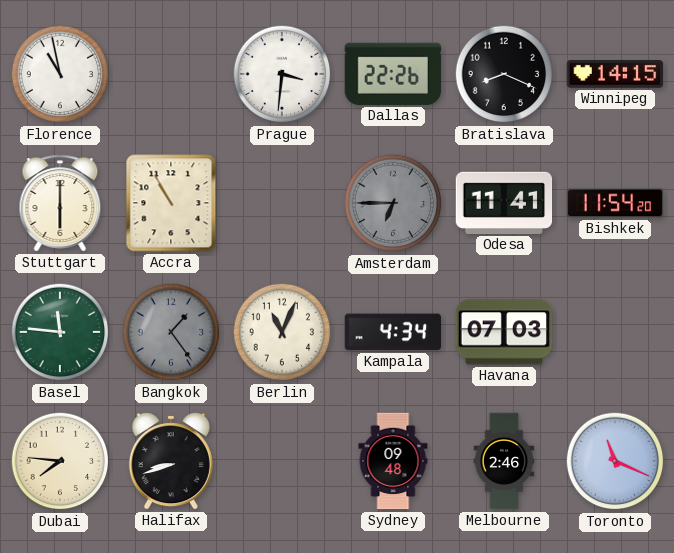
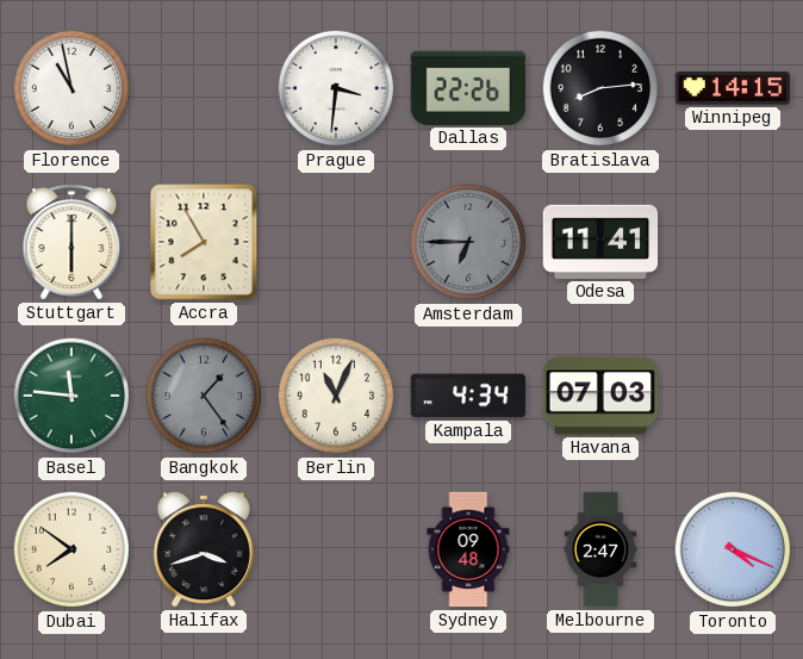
Bratislava: 8:19 -> 8:14
Accra: 10:55 -> 7:55
Bishkek: 11:54 -> none
Dubai: 7:46 -> 7:51
Halifax: 8:42 -> 3:42
Melbourne: 2:46 -> 2:47
Toronto: 11:19 -> 4:19
